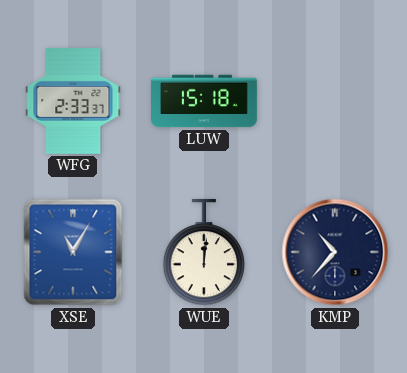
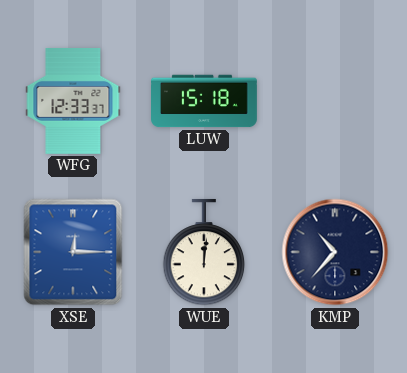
WFG: 2:33 -> 12:33
XSE: 11:05 -> 12:15
